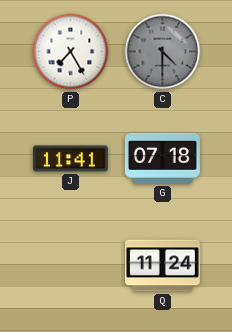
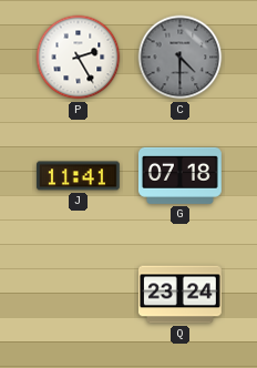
P: 7:25 -> 2:25
Q: 11:24 -> 23:24
